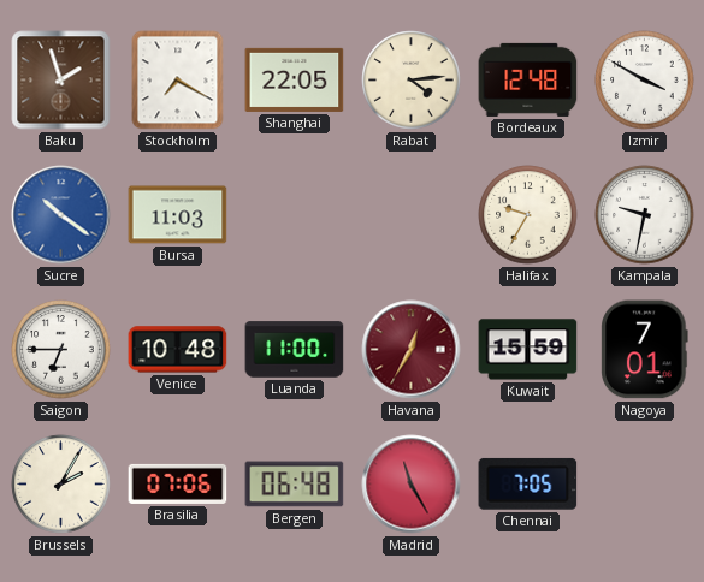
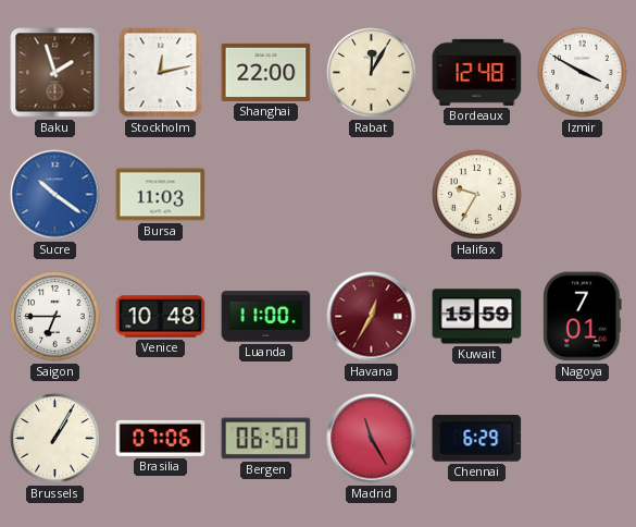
Stockholm: 7:20 -> 12:13
Shanghai: 22:05 -> 22:00
Rabat: 4:14 -> 12:05
Kampala: 9:32 -> none
Brussels: 2:05 -> 1:05
Bergen: 06:48 -> 06:50
Chennai: 7:05 -> 6:29
